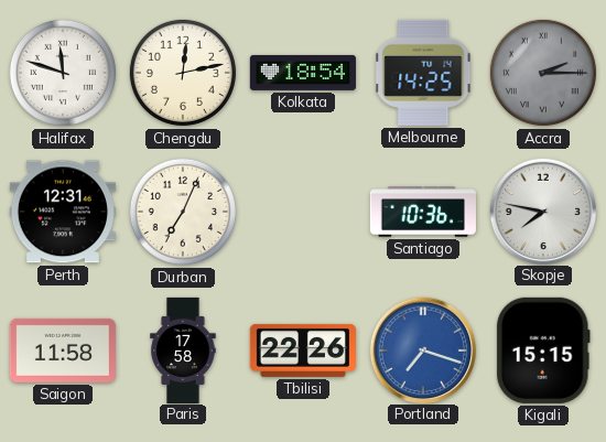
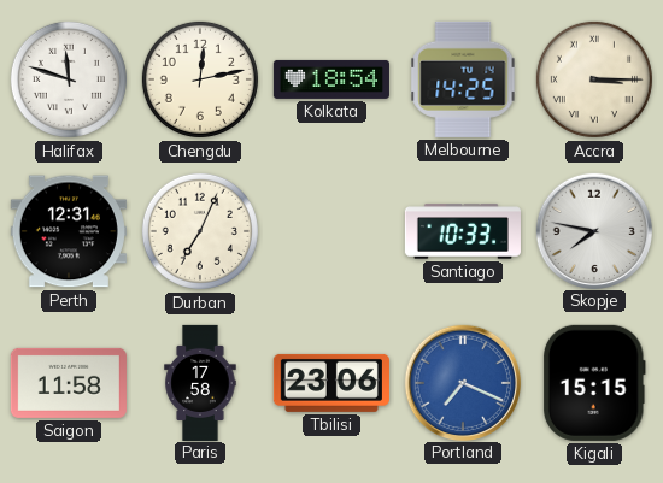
Accra: 2:15 -> 3:15
Accra dial: grey -> cream
Santiago: 10:36 -> 10:33
Tbilisi: 22:26 -> 23:06
Portland: 7:18 -> 7:19
